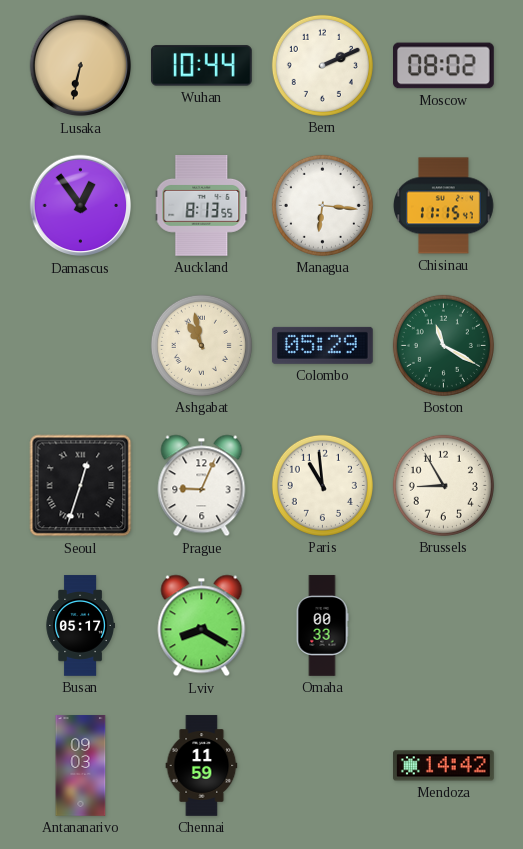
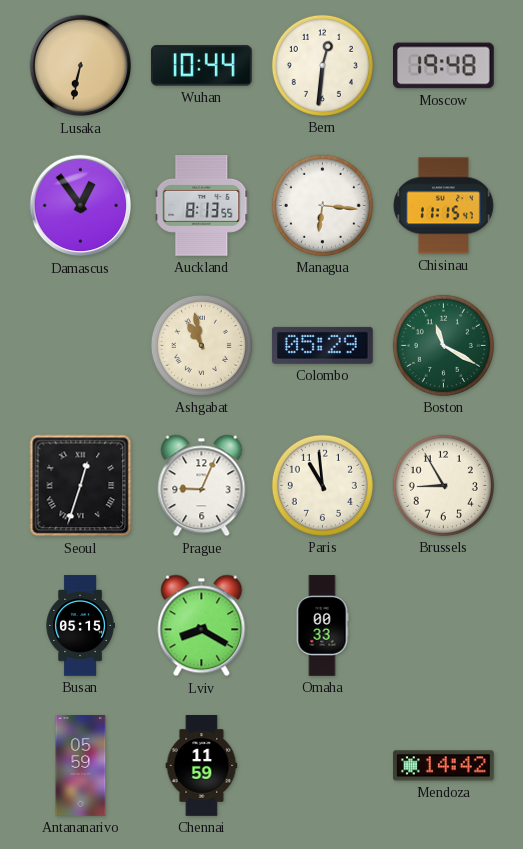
Bern: 2:11 -> 12:31
Moscow: 08:02 -> 19:48
Busan: 05:17 -> 05:15
Antananarivo: 09:03 -> 05:59
